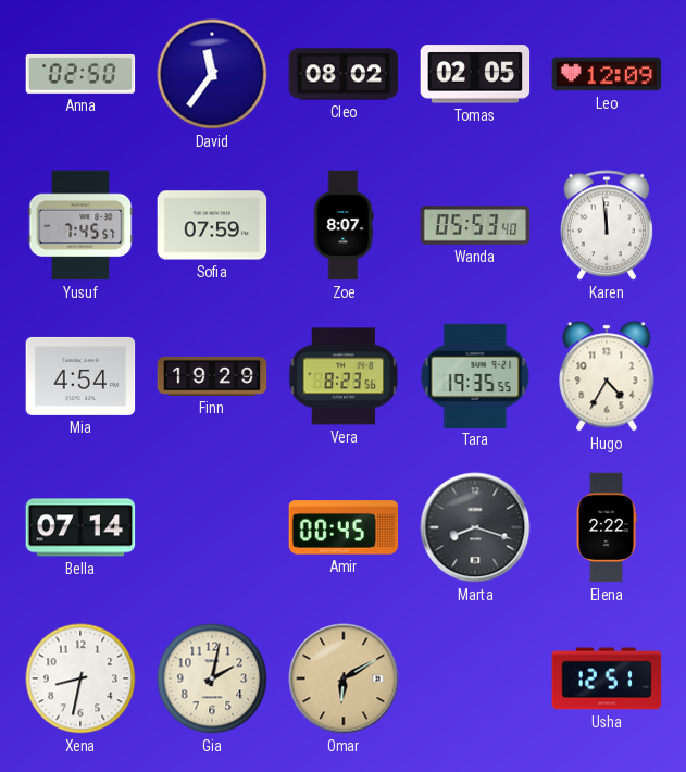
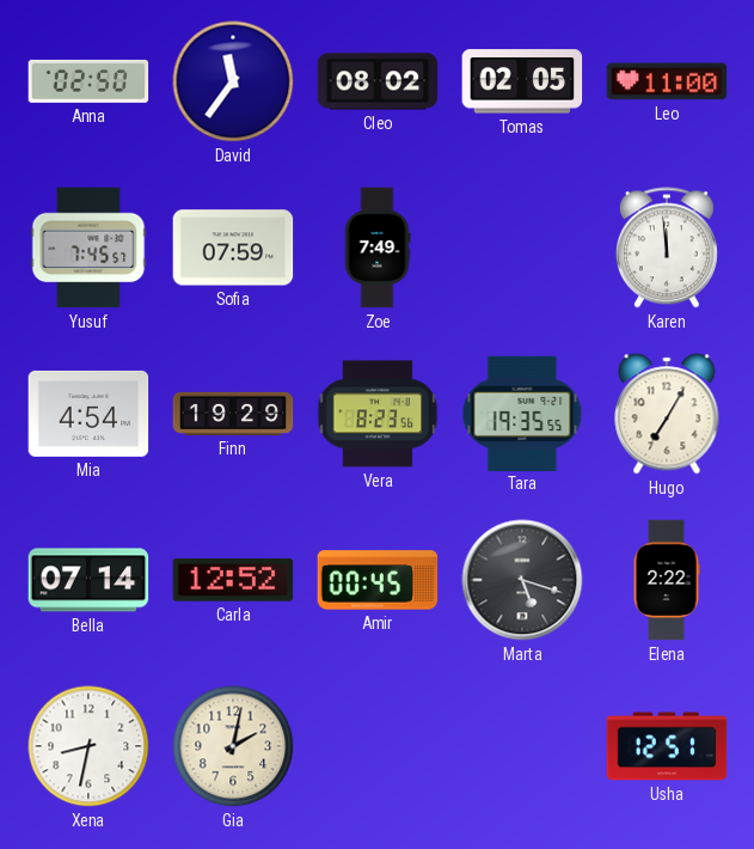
Leo: 12:09 -> 11:00
Zoe: 8:07 -> 7:49
Wanda: 05:53 -> none
Hugo: 4:35 -> 7:05
Carla: none -> 12:52
Marta: 8:18 -> 5:18
Omar: 6:10 -> none
